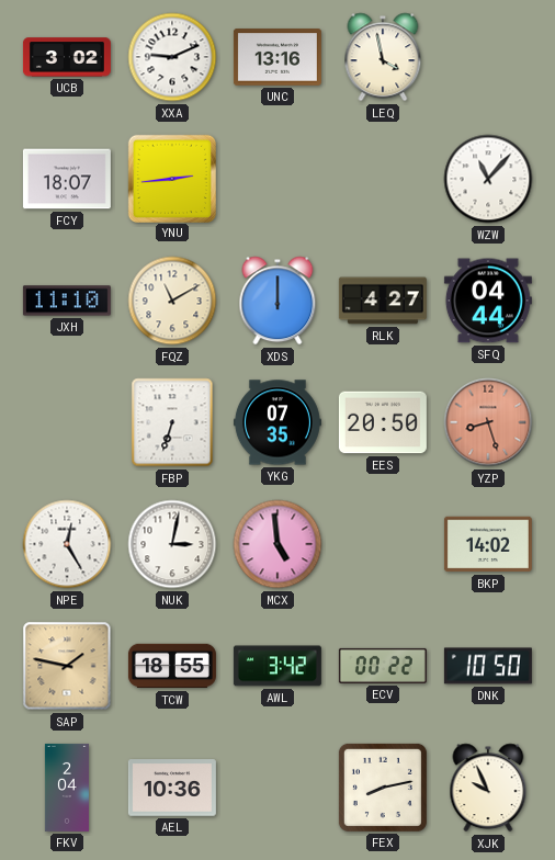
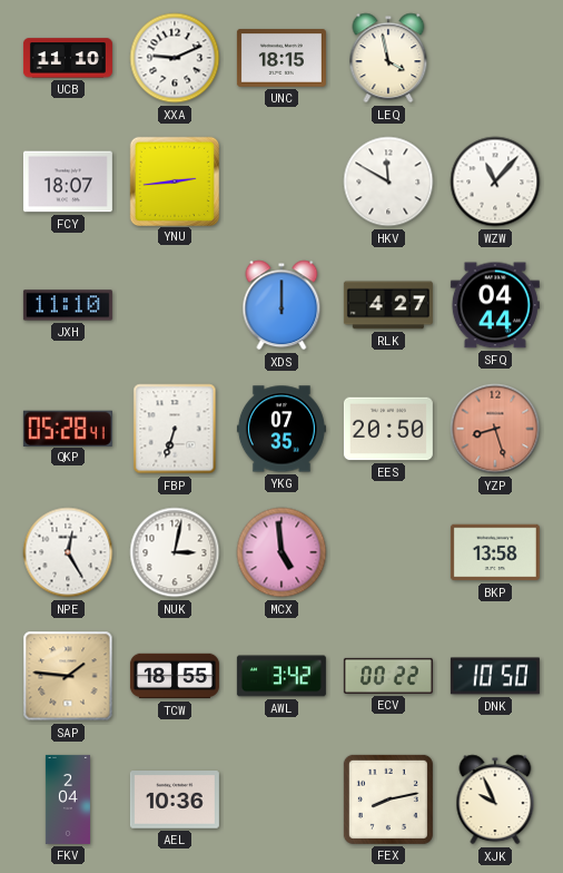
UCB: 3:02 -> 11:10
UNC: 13:16 -> 18:15
HKV: none -> 11:50
FQZ: 11:10 -> none
QKP: none -> 05:28
BKP: 14:02 -> 13:58
SAP: 1:47 -> 1:46
